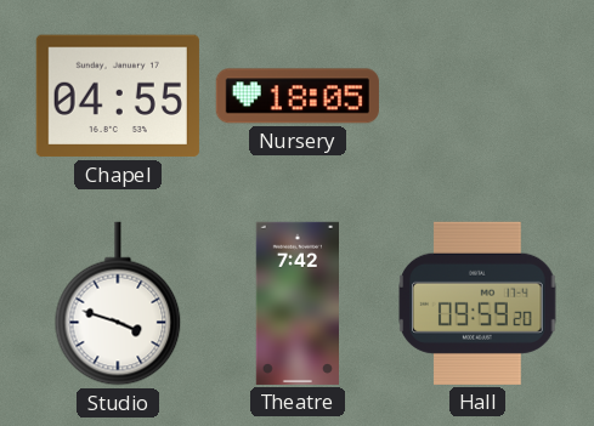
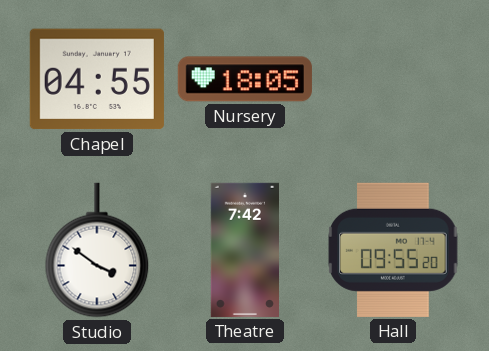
Studio: 3:48 -> 3:51
Hall: 09:59 -> 09:55
